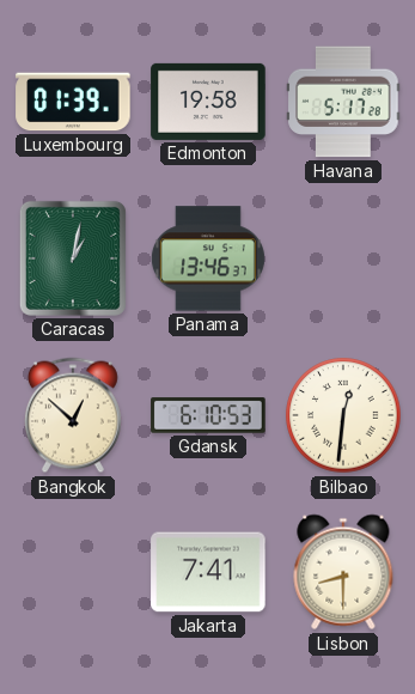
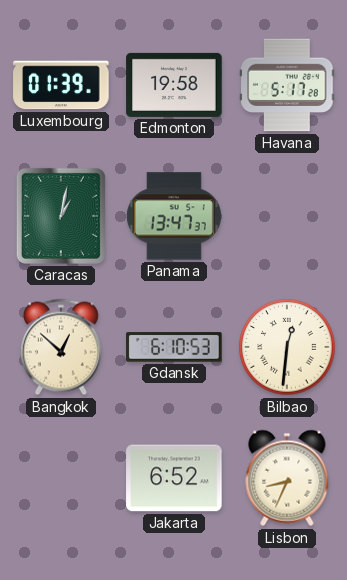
Panama: 13:46 -> 13:47
Jakarta: 7:41 -> 6:52
Lisbon: 8:30 -> 8:34
